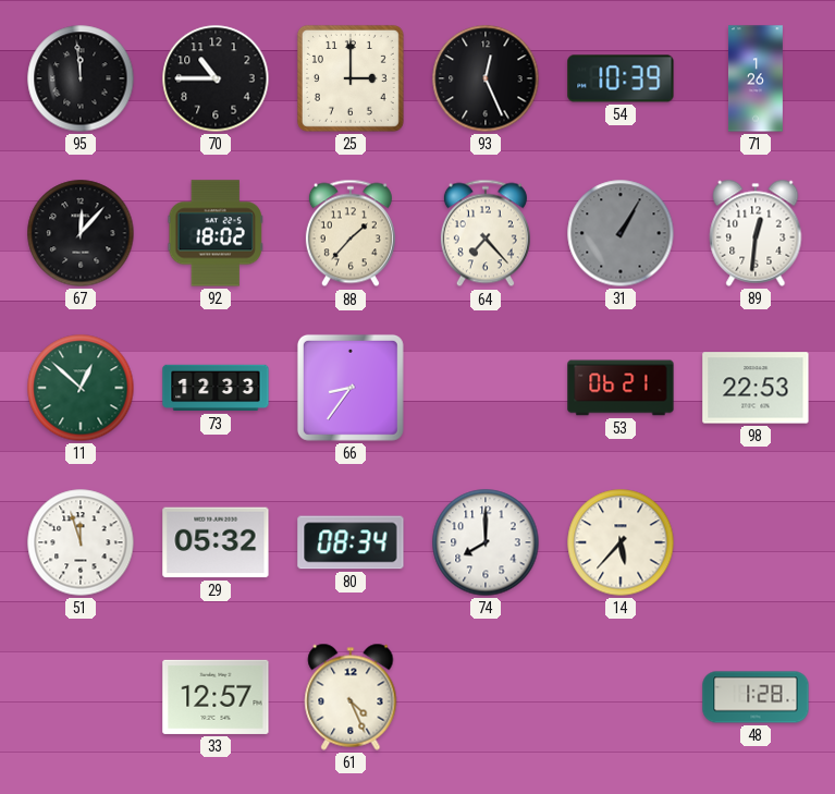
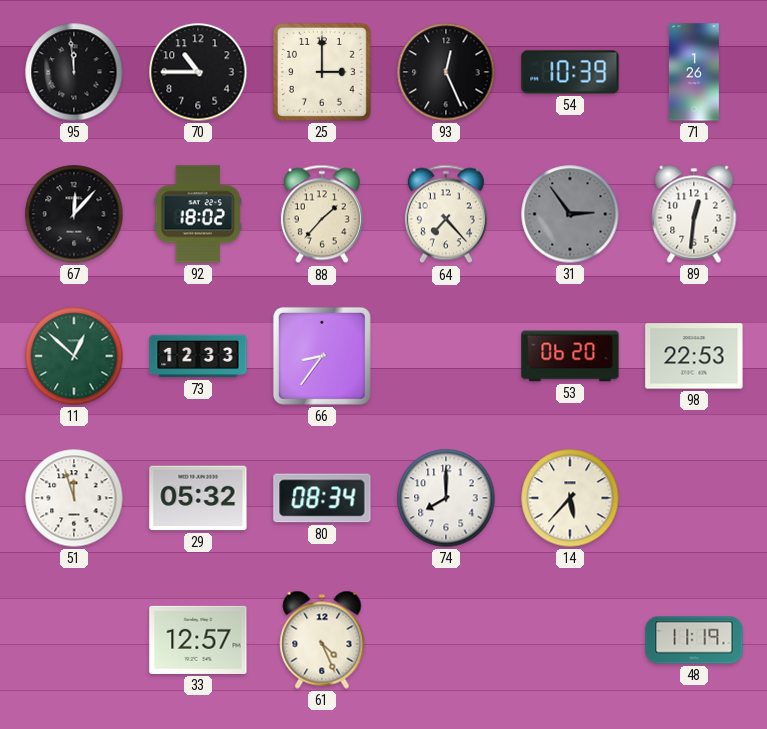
31: 1:05 -> 2:54
53: 06:21 -> 06:20
48: 1:28 -> 11:19
